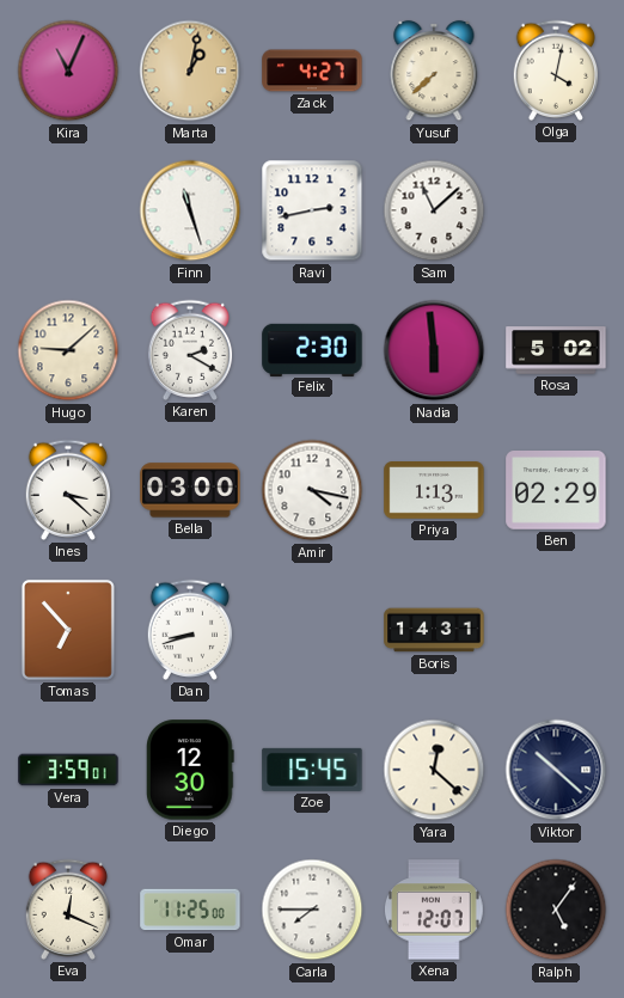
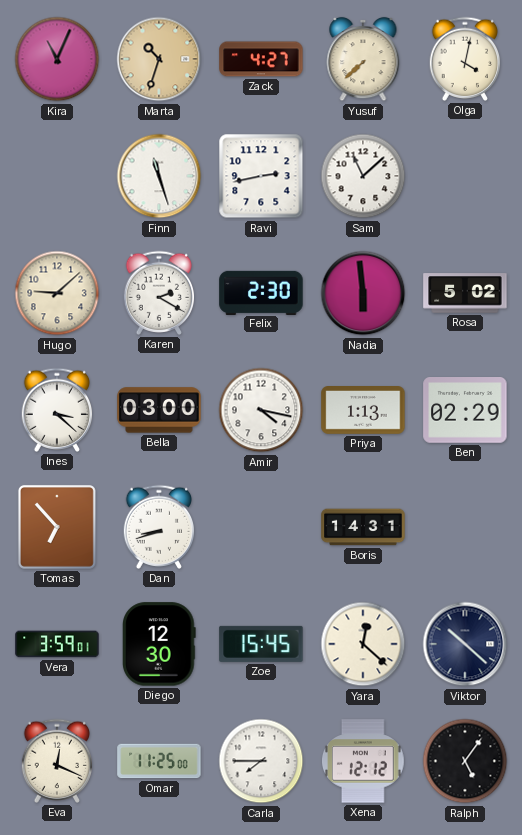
Marta: 1:02 -> 10:33
Xena: 12:07 -> 12:12
